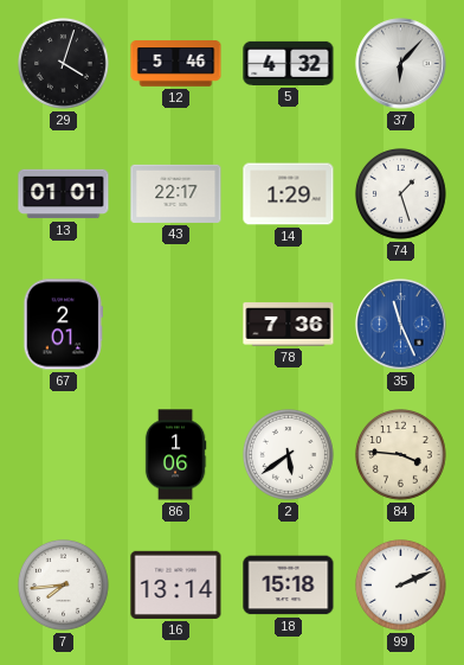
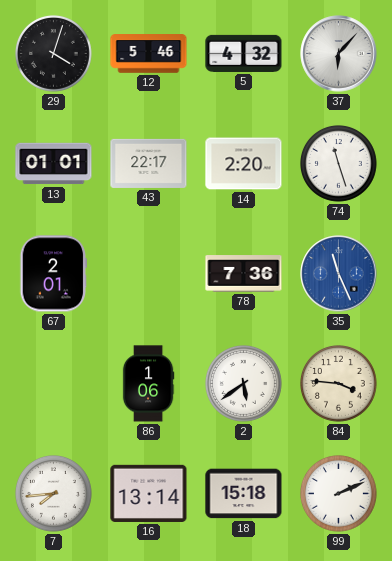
14: 1:29 -> 2:20
74: 1:27 -> 11:27
